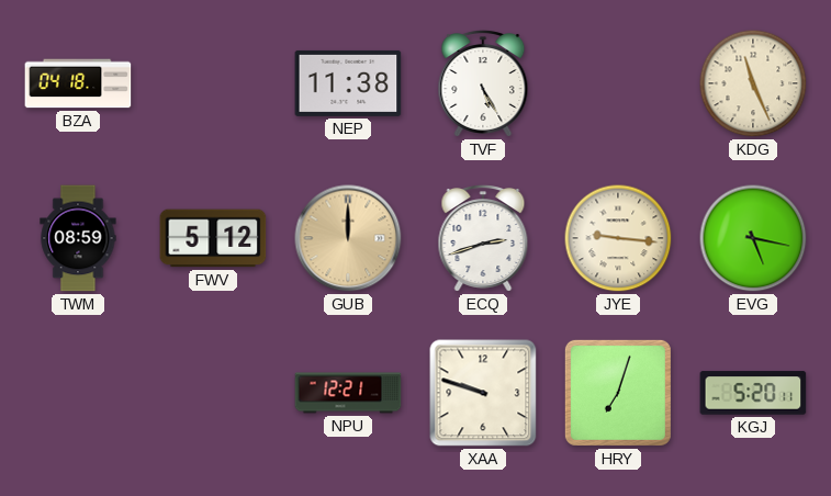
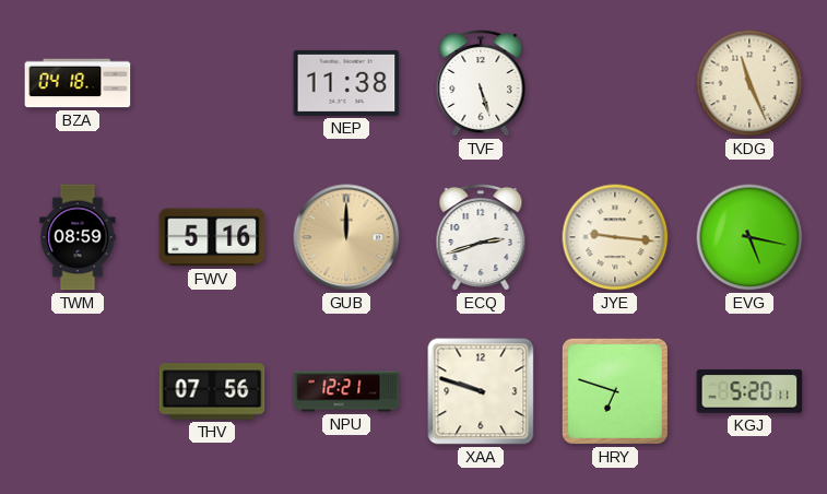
TVF: 5:25 -> 5:27
FWV: 5:12 -> 5:16
THV: none -> 07:56
HRY: 7:03 -> 6:48
